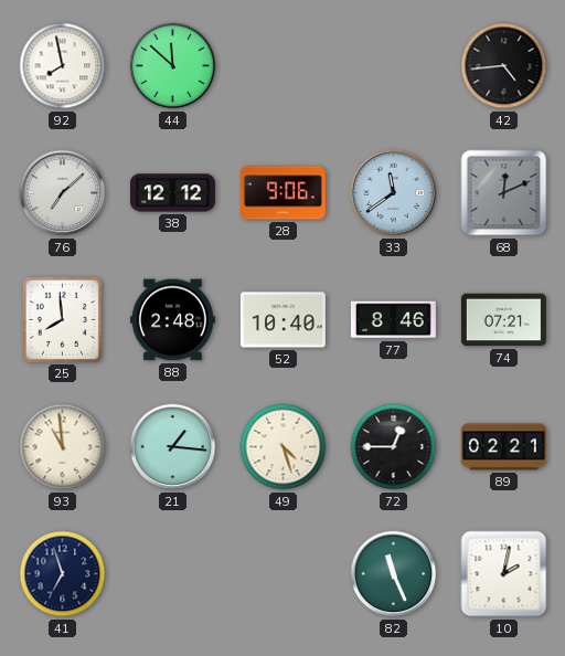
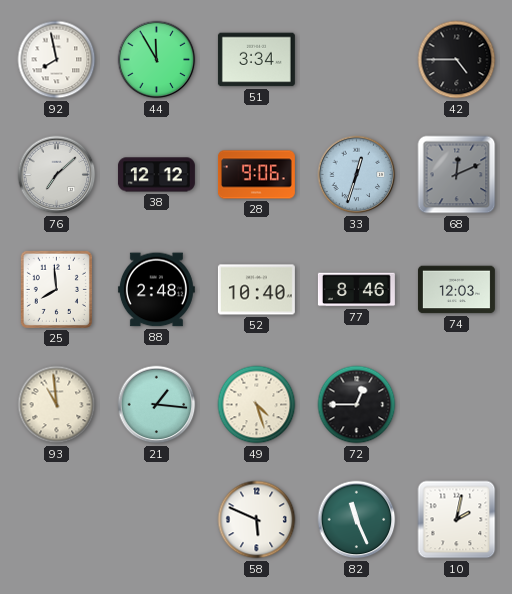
44: 11:52 -> 11:55
51: none -> 3:34
42: 4:44 -> 4:45
33: 11:39 -> 12:33
74: 07:21 -> 12:03
89: 02:21 -> none
41: 6:57 -> none
58: none -> 5:49
